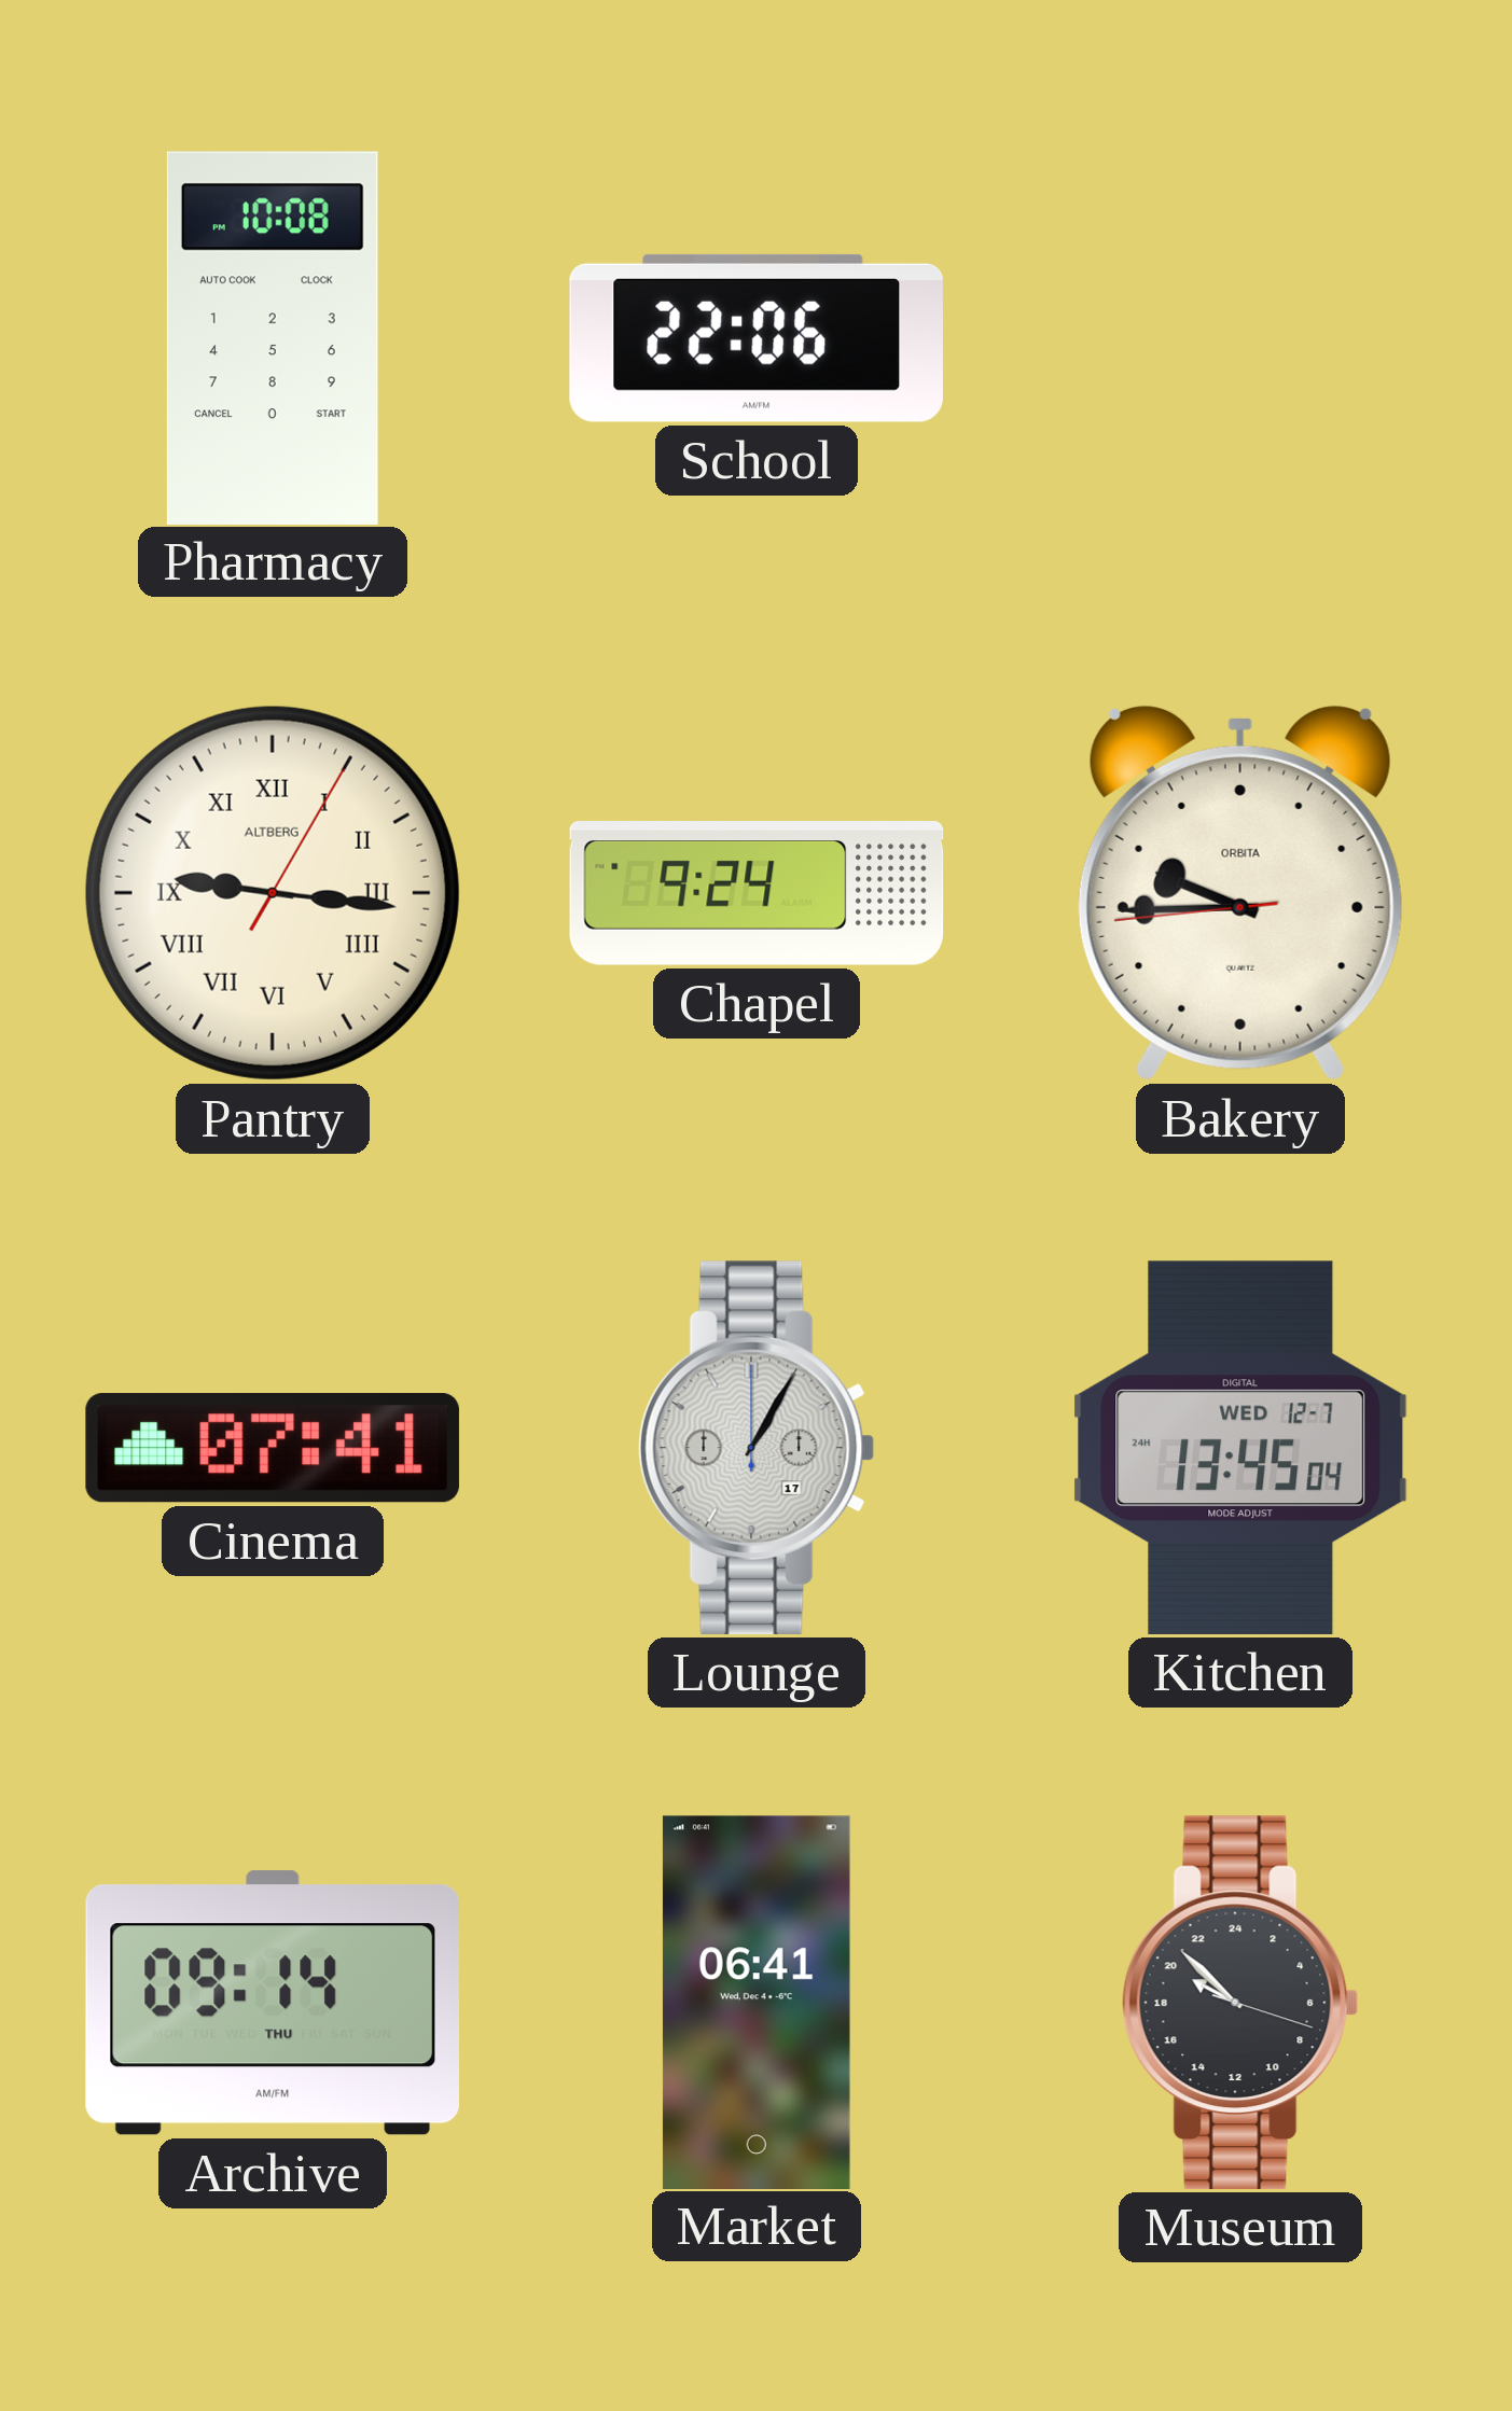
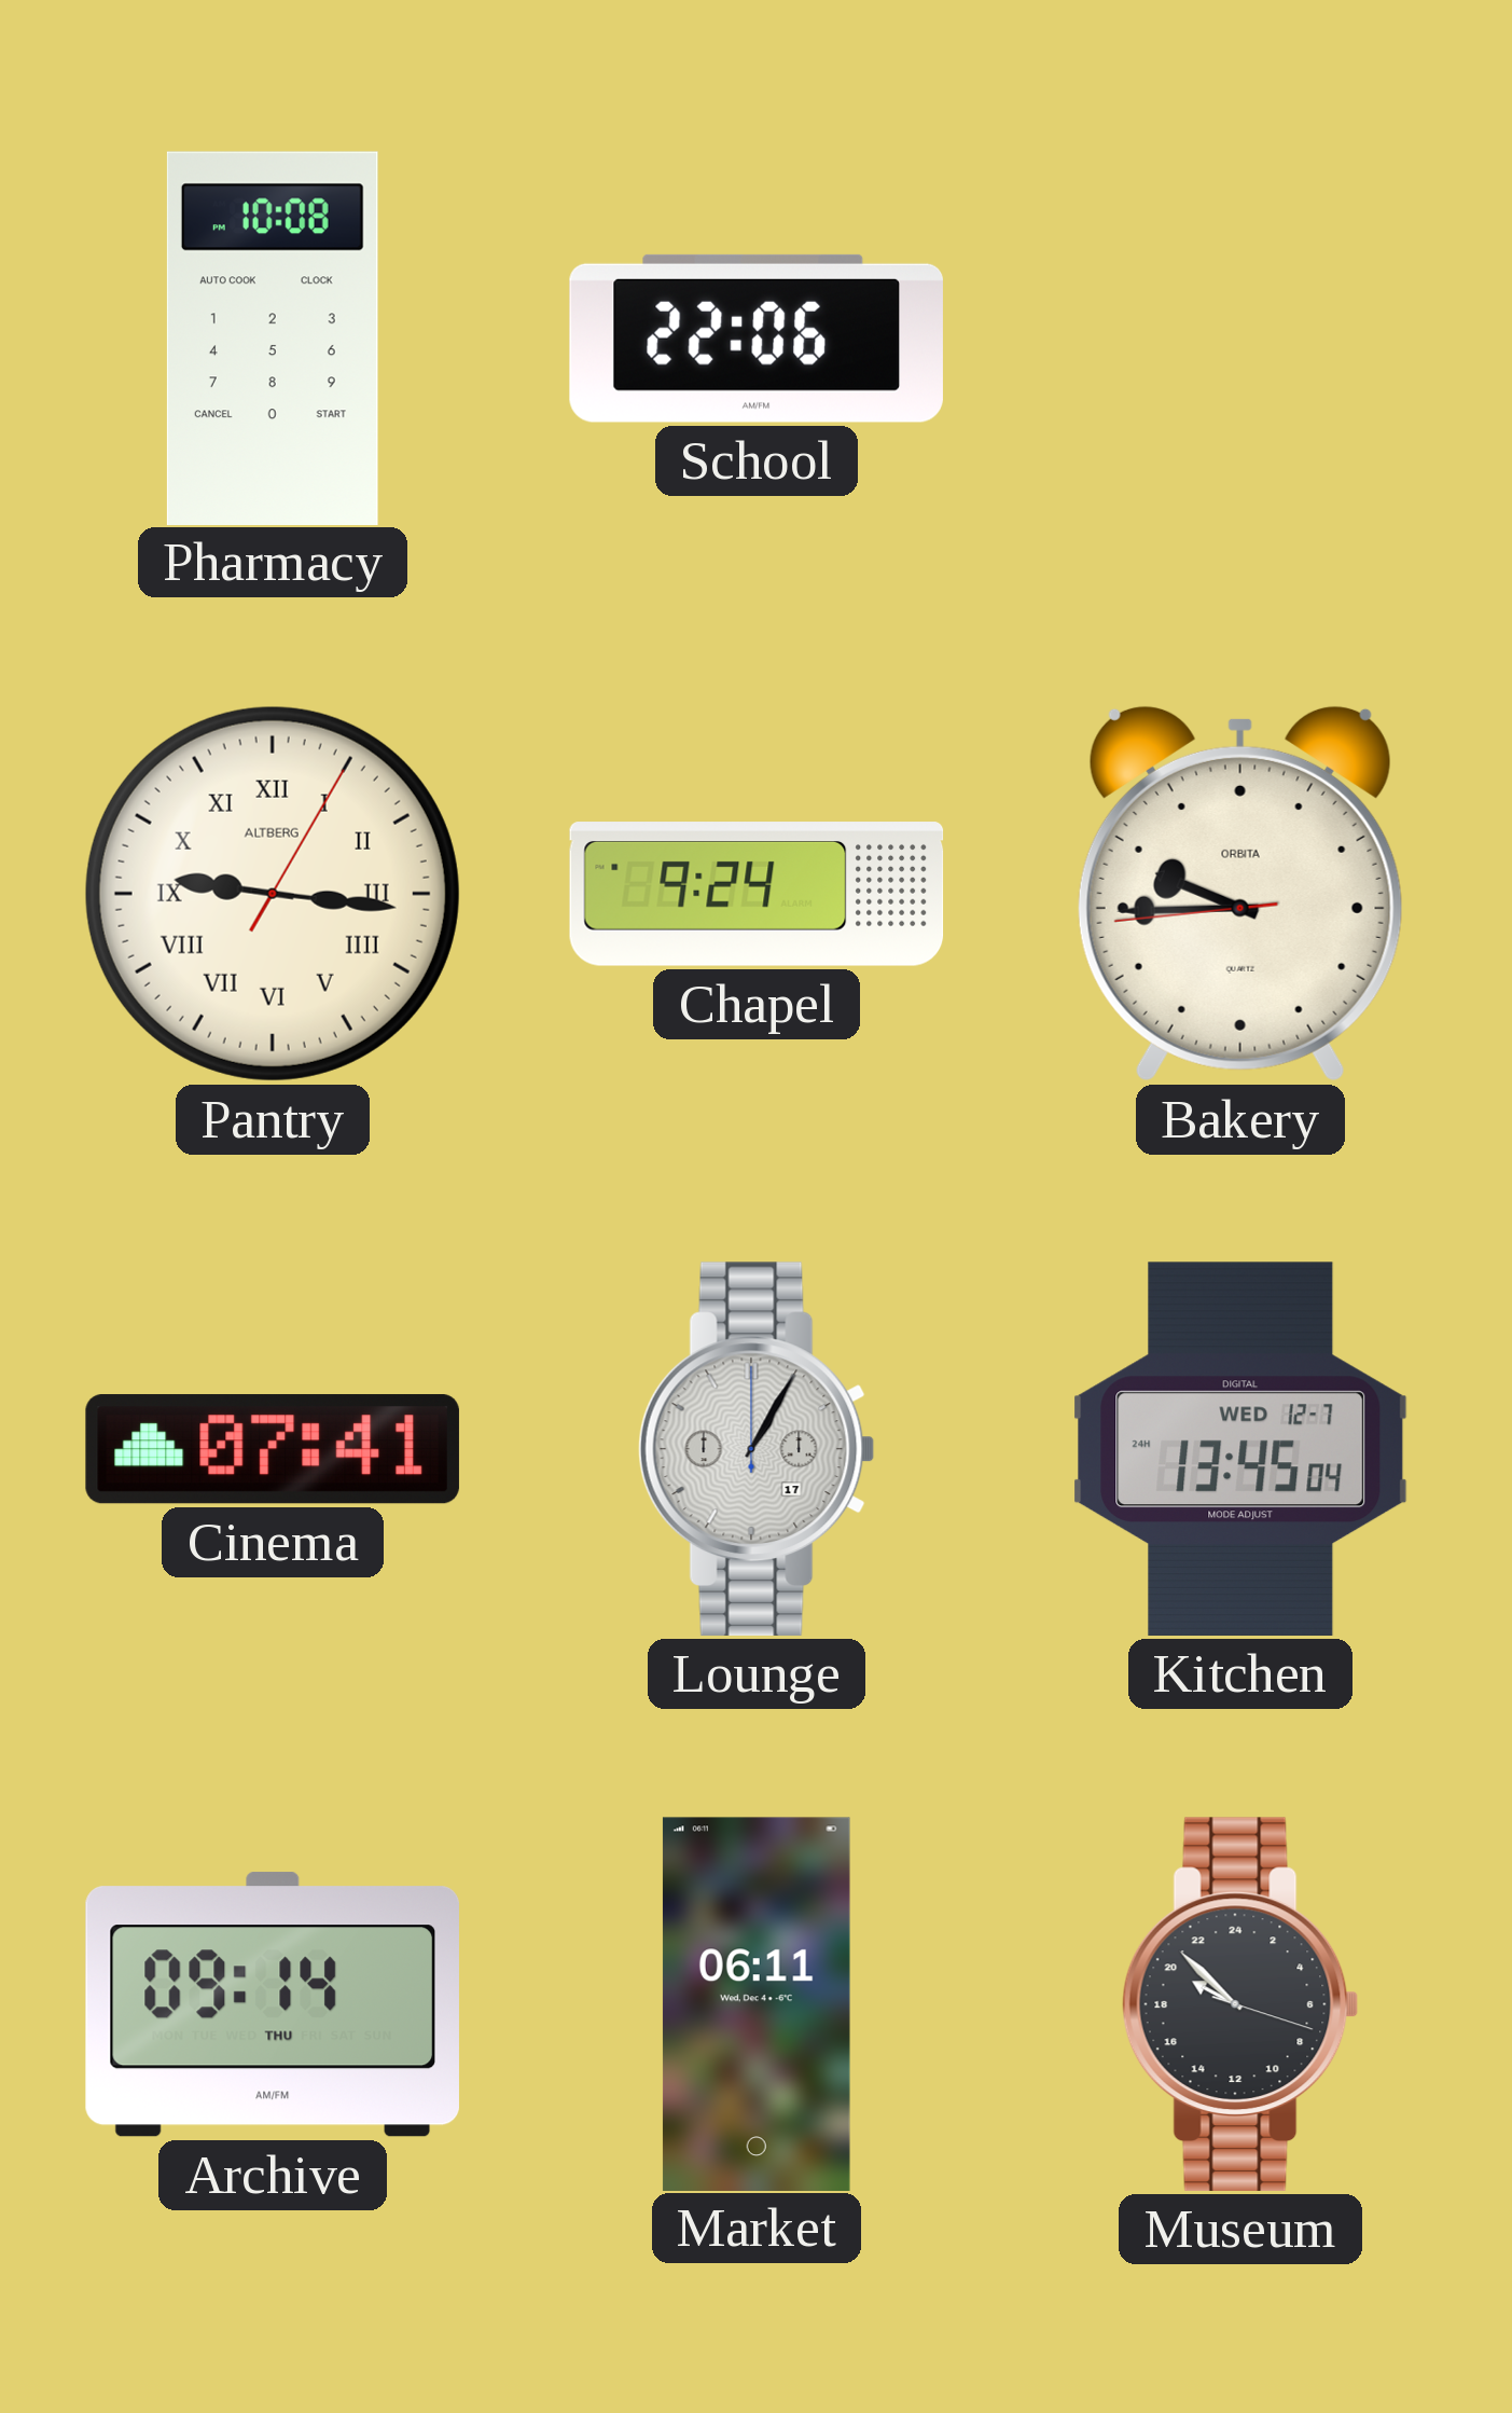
Market: 06:41 -> 06:11
